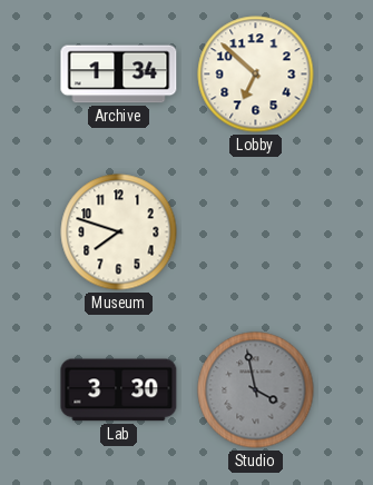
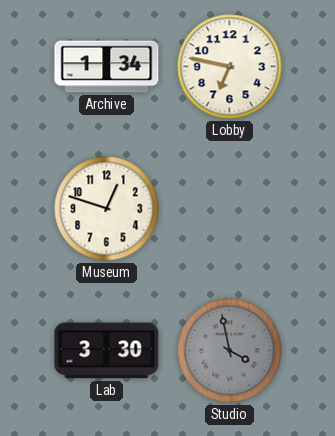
Lobby: 6:52 -> 6:47
Museum: 7:48 -> 12:48
